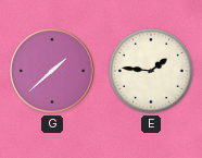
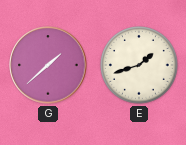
E: 1:46 -> 1:42
